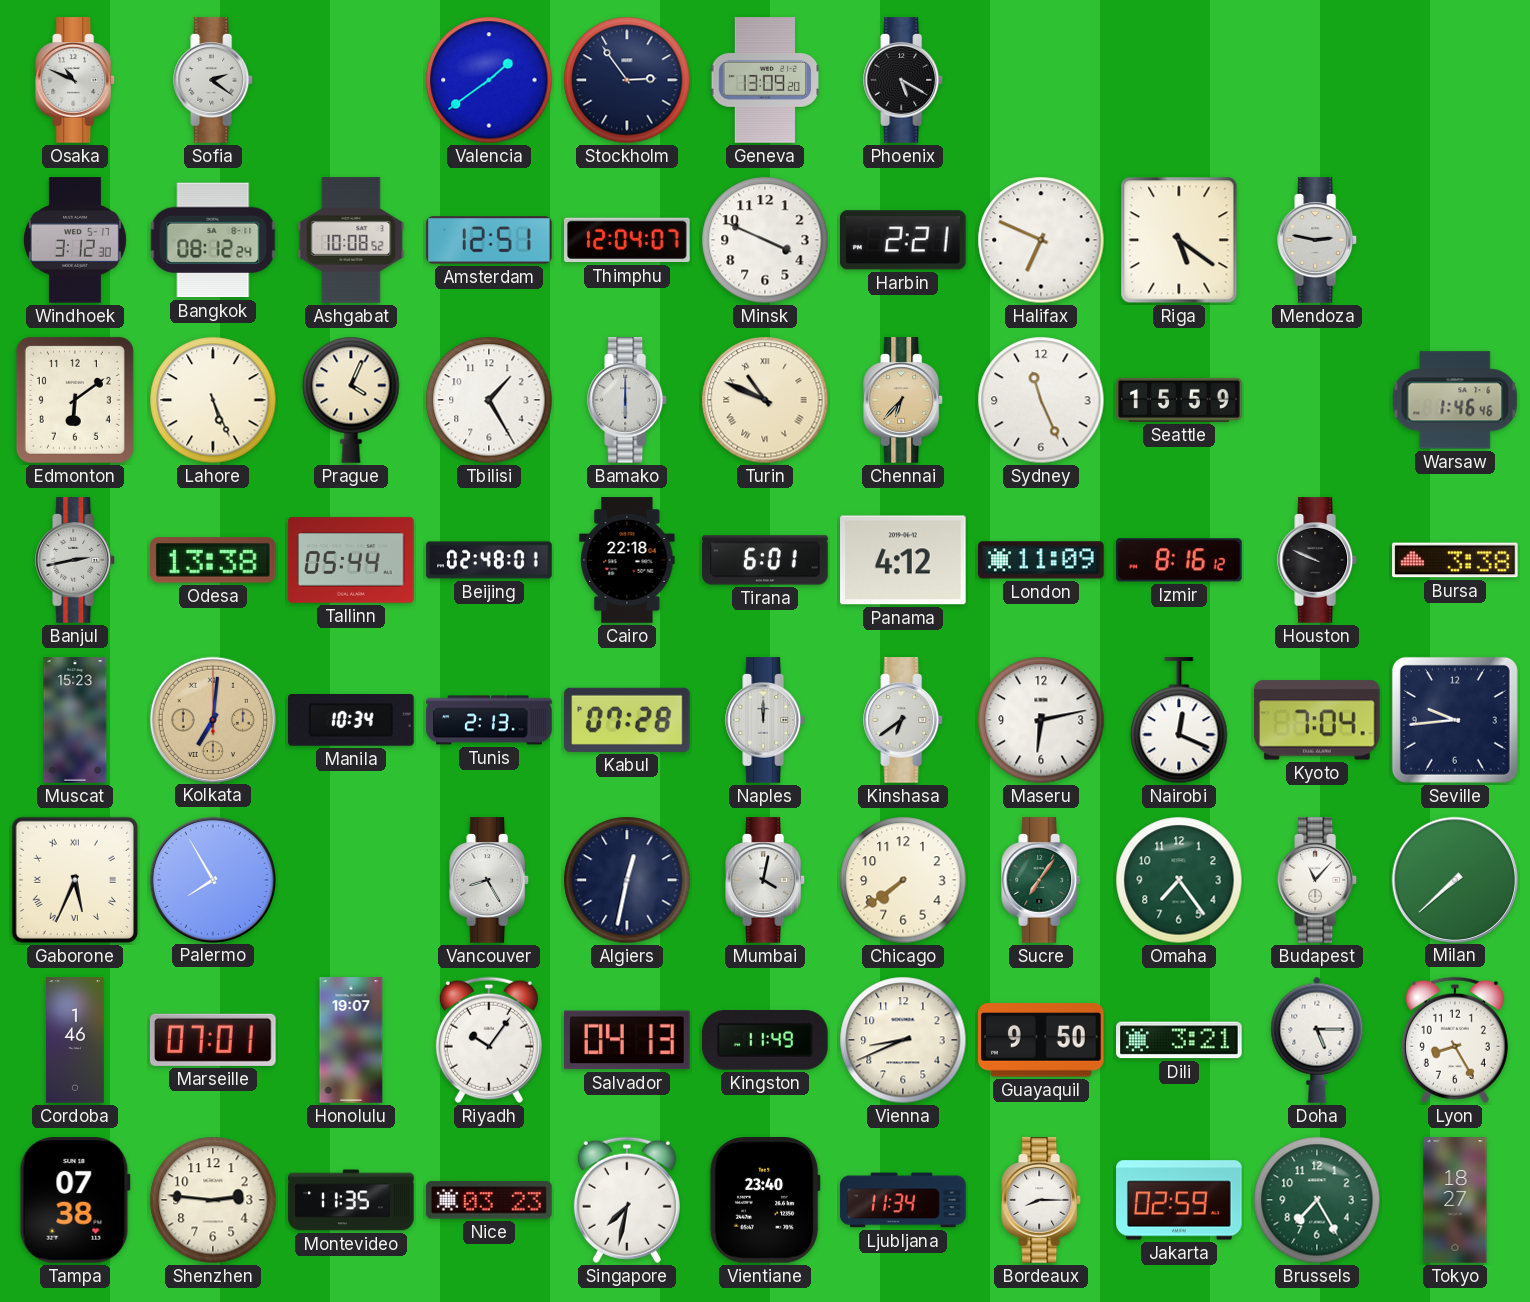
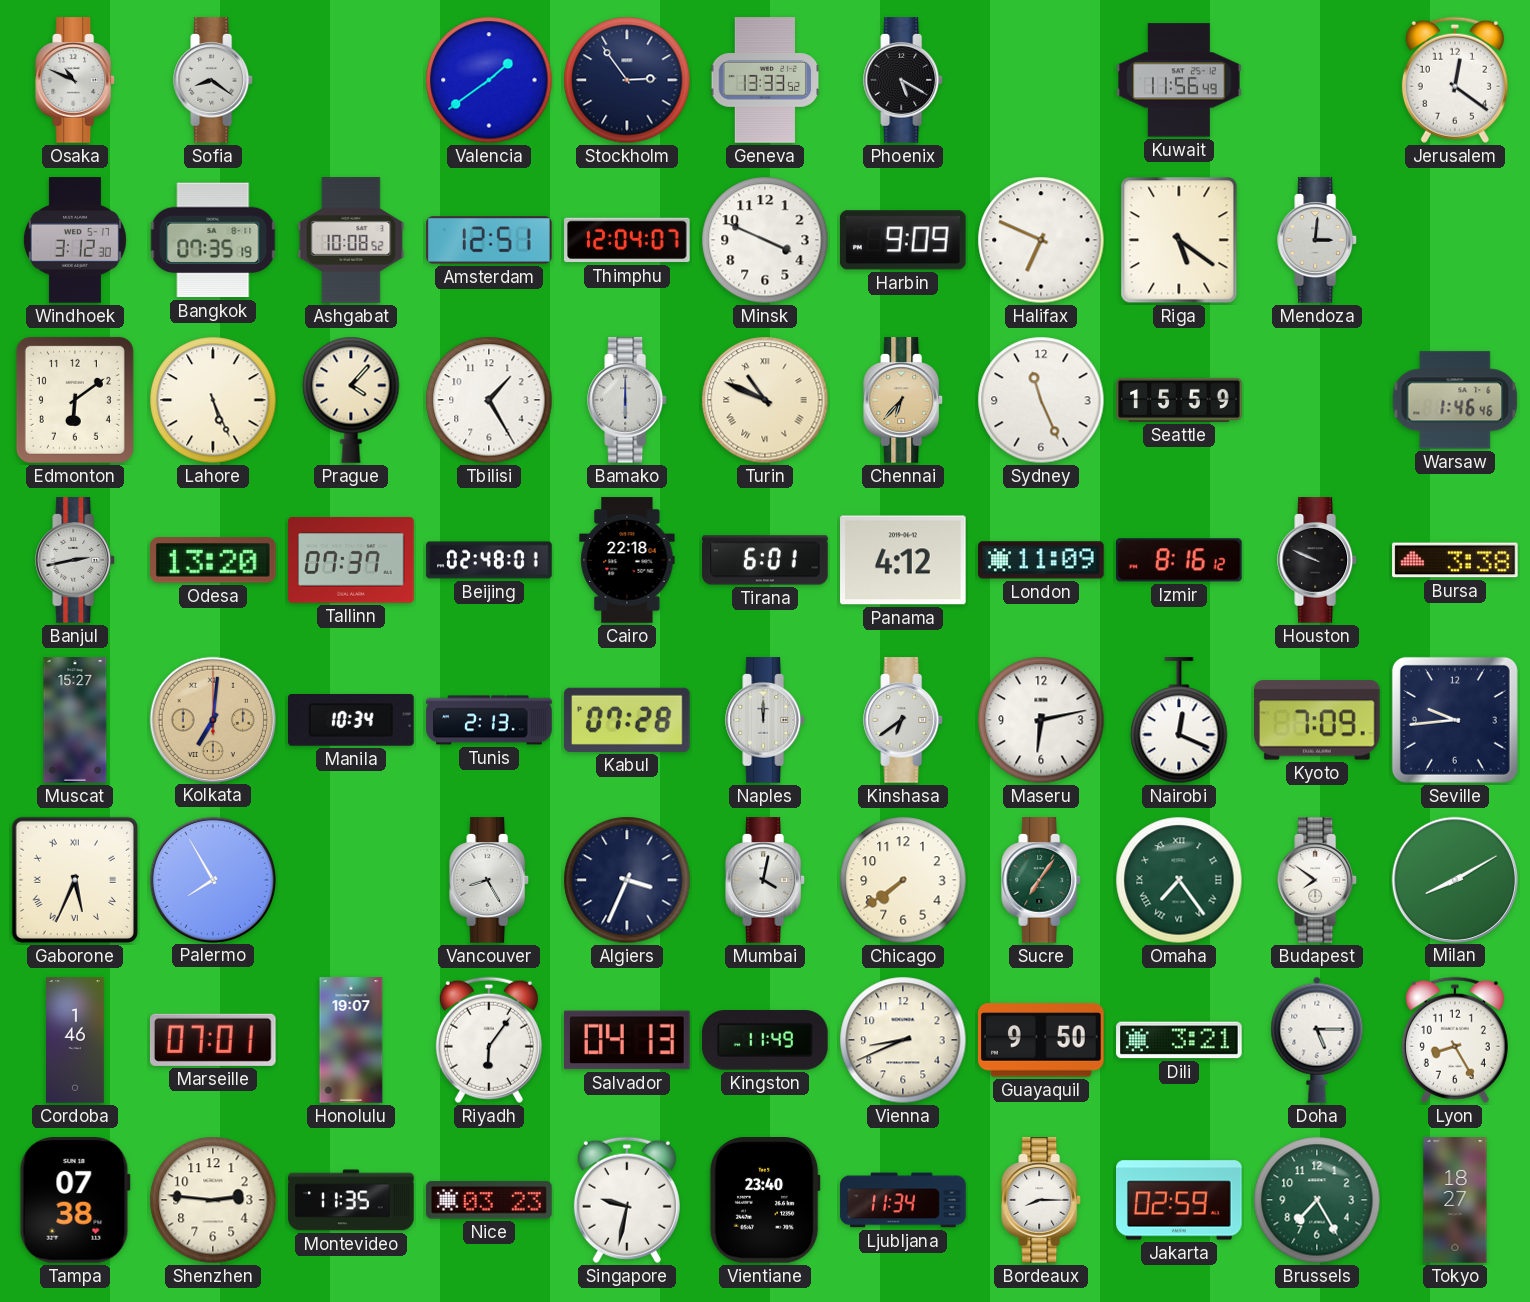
Sofia: 2:21 -> 8:21
Geneva: 13:09 -> 13:33
Kuwait: none -> 11:56
Jerusalem: none -> 12:21
Bangkok: 08:12 -> 07:35
Harbin: 2:21 -> 9:09
Mendoza: 2:47 -> 3:01
Prague: 4:04 -> 4:07
Odesa: 13:38 -> 13:20
Tallinn: 05:44 -> 07:37
Muscat: 15:23 -> 15:27
Kyoto: 7:04 -> 7:09
Algiers: 12:32 -> 3:34
Omaha numerals: Arabic -> Roman
Budapest: 11:07 -> 7:51
Milan: 7:38 -> 8:10
Riyadh: 10:06 -> 6:06
Singapore: 7:32 -> 9:32
